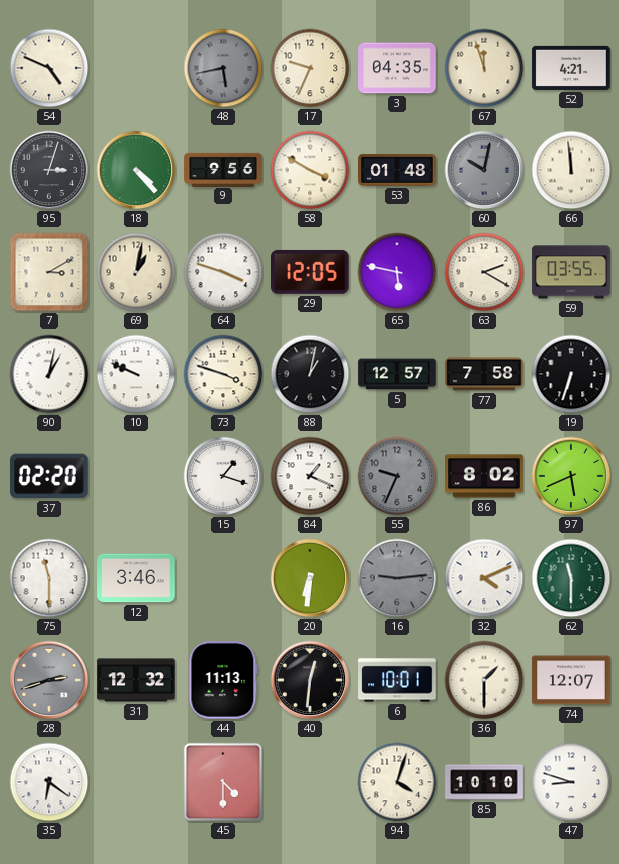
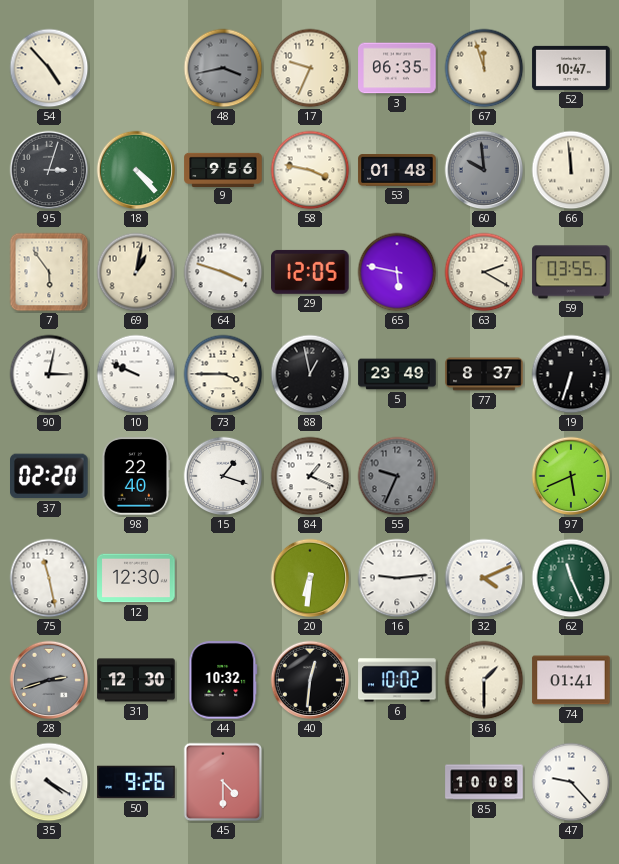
54: 4:49 -> 4:53
48: 5:43 -> 3:43
3: 04:35 -> 06:35
52: 4:21 -> 10:47
58: 3:50 -> 3:47
60: 10:02 -> 9:59
7: 3:10 -> 5:54
90: 1:02 -> 3:02
73: 3:48 -> 3:45
88: 1:02 -> 12:58
5: 12:57 -> 23:49
77: 7:58 -> 8:37
98: none -> 22:40
86: 8:02 -> none
75: 11:30 -> 11:28
12: 3:46 -> 12:30
16 dial: grey -> white
62: 11:30 -> 11:26
31: 12:32 -> 12:30
44: 11:13 -> 10:32
6: 10:01 -> 10:02
74: 12:07 -> 01:41
35: 6:21 -> 4:20
50: none -> 9:26
94: 4:03 -> none
85: 10:10 -> 10:08
47: 8:48 -> 9:23
